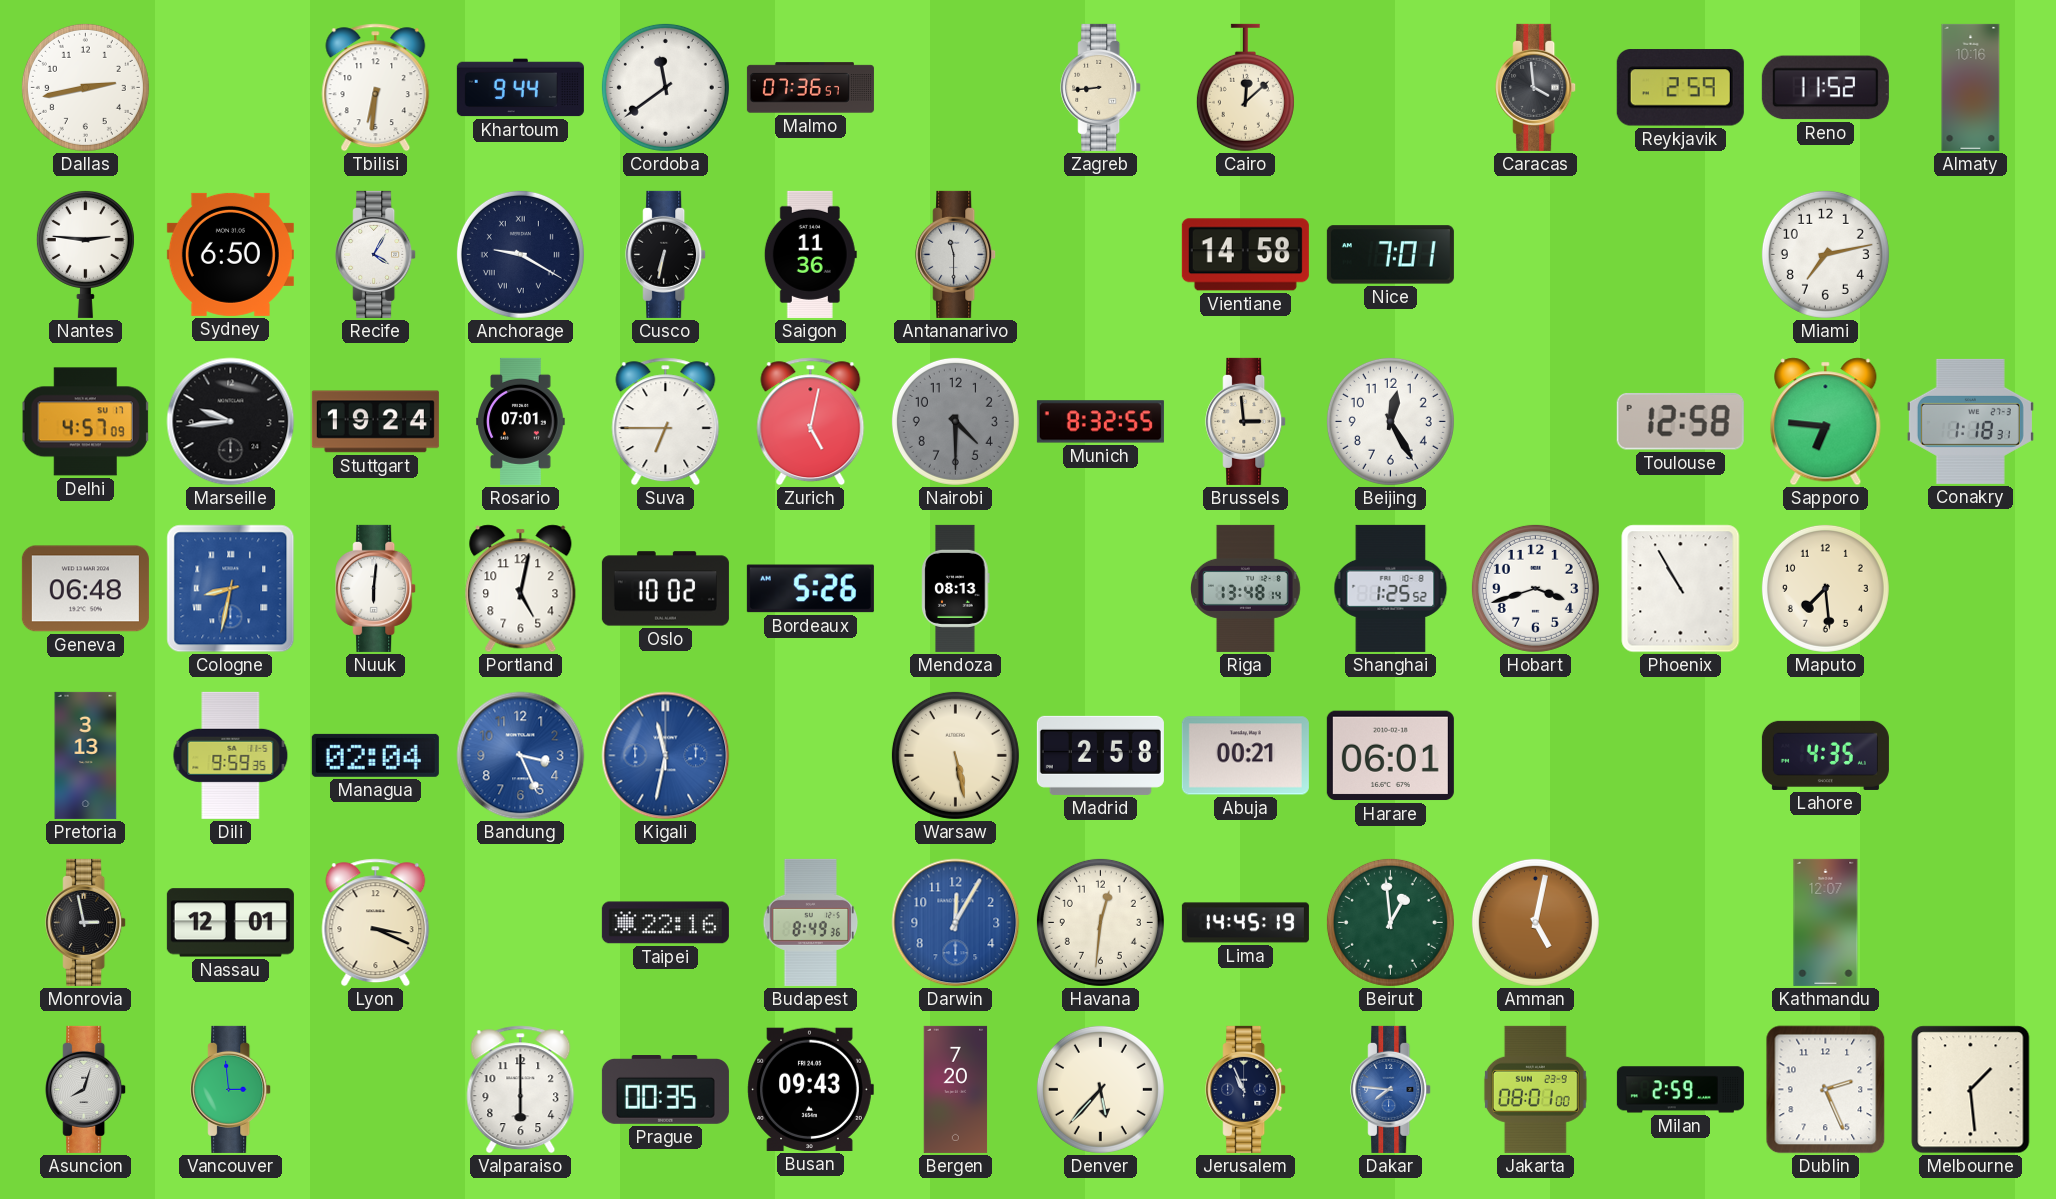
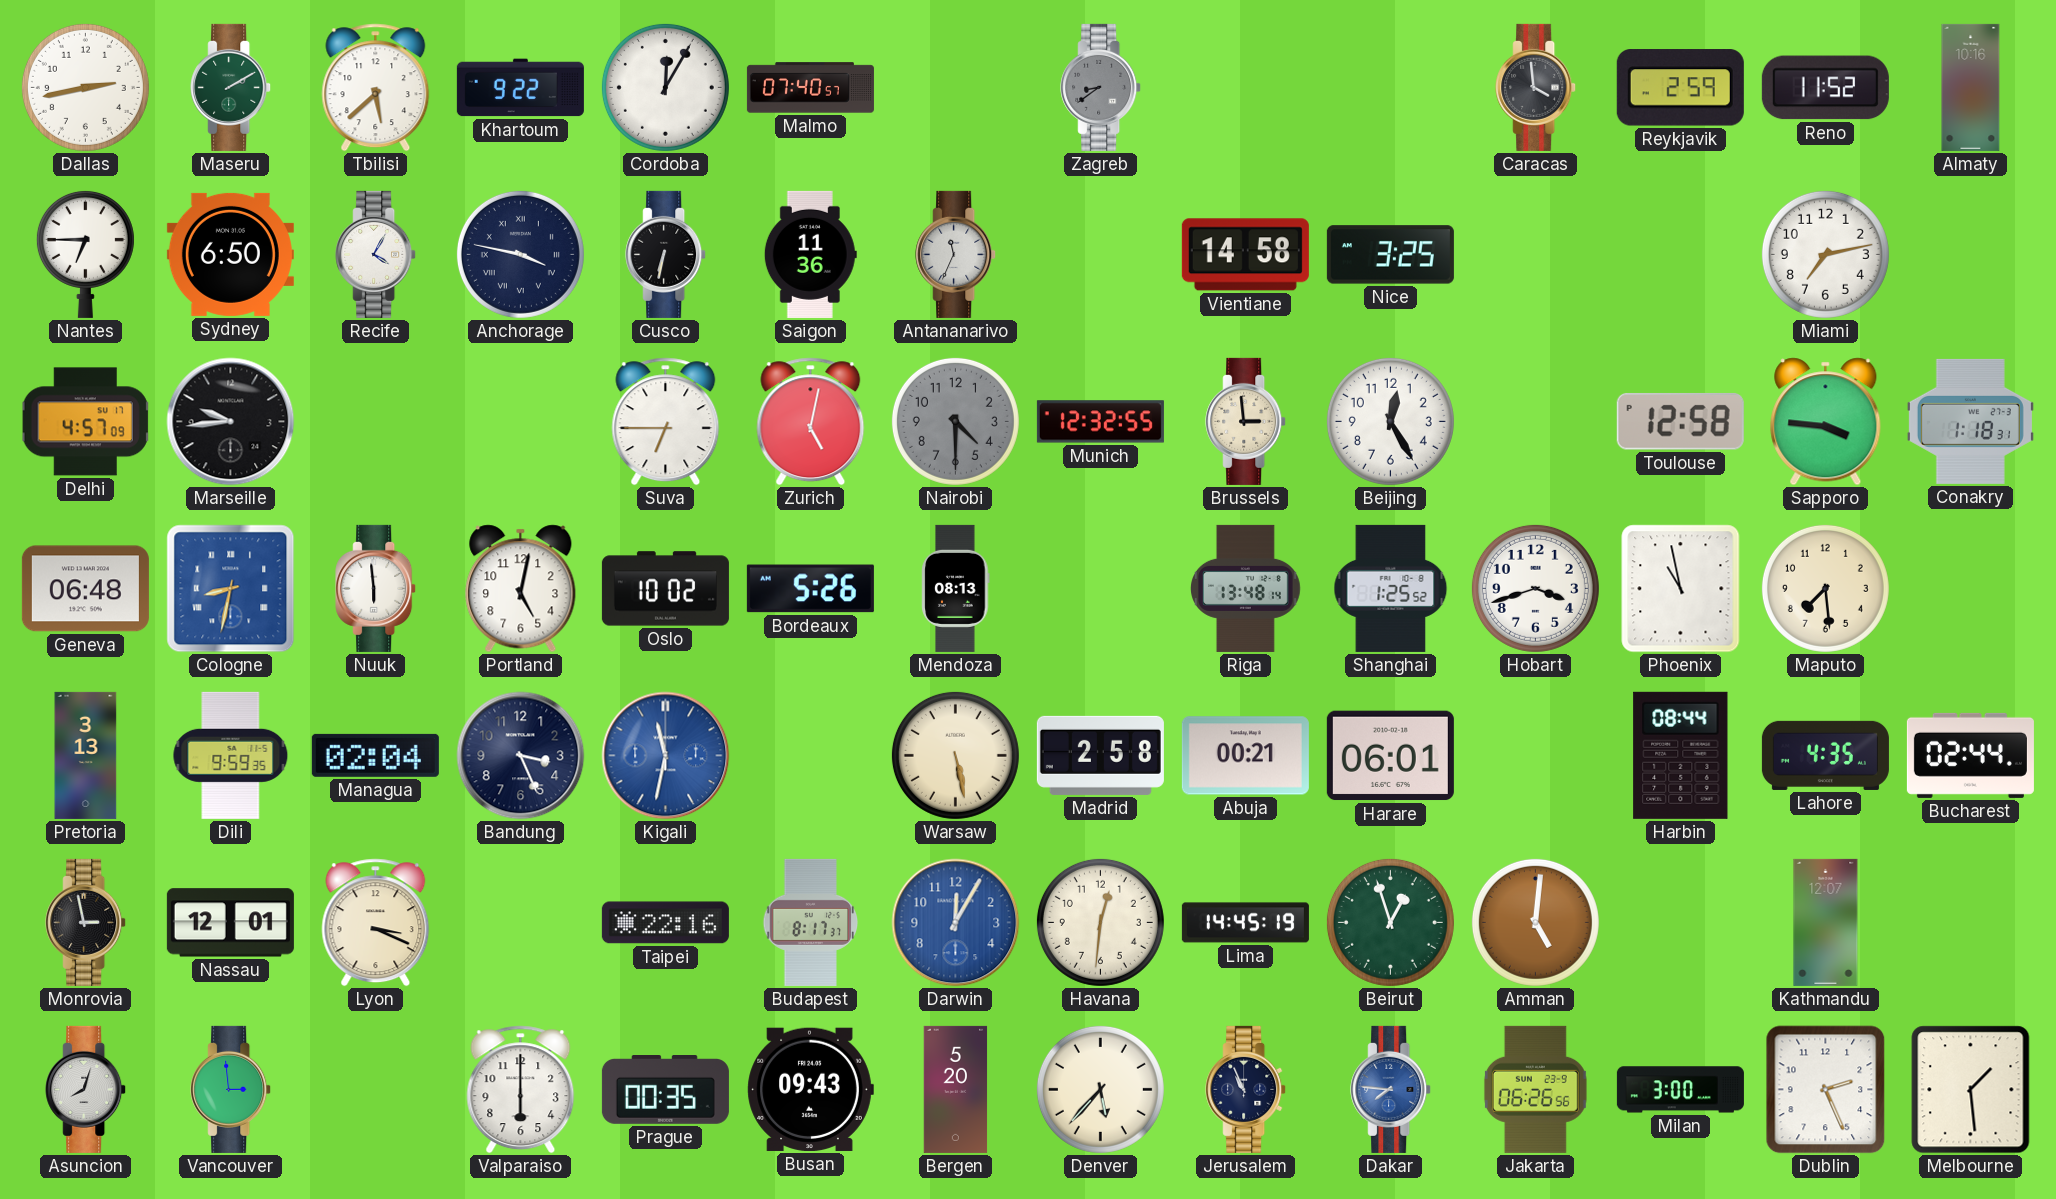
Maseru: none -> 2:10
Tbilisi: 6:31 -> 5:38
Khartoum: 9:44 -> 9:22
Cordoba: 11:39 -> 12:05
Malmo: 07:36 -> 07:40
Zagreb: 8:44 -> 8:39
Zagreb dial: cream -> grey
Cairo: 12:08 -> none
Nantes: 2:46 -> 6:45
Anchorage: 9:20 -> 3:47
Antananarivo: 11:30 -> 11:34
Nice: 7:01 -> 3:25
Stuttgart: 19:24 -> none
Rosario: 07:01 -> none
Munich: 8:32 -> 12:32
Sapporo: 6:46 -> 3:46
Nuuk: 6:01 -> 5:59
Phoenix: 10:55 -> 10:58
Bandung dial: blue -> navy
Harbin: none -> 08:44
Bucharest: none -> 02:44
Budapest: 8:49 -> 8:17
Beirut: 12:59 -> 12:57
Amman: 5:02 -> 5:01
Bergen: 7:20 -> 5:20
Jakarta: 08:01 -> 06:26
Milan: 2:59 -> 3:00
